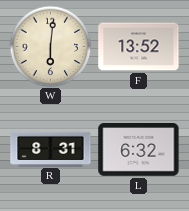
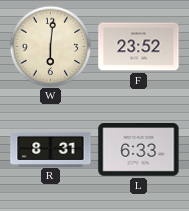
F: 13:52 -> 23:52
L: 6:32 -> 6:33
